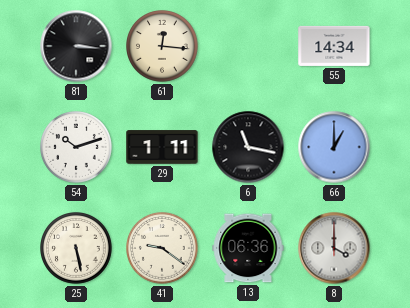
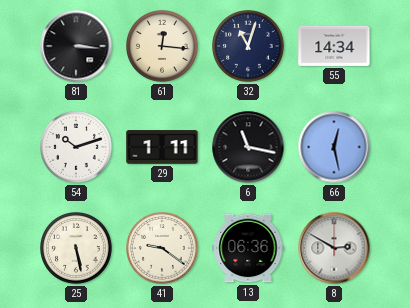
32: none -> 11:03
66: 1:00 -> 12:28
8: 4:00 -> 2:50
